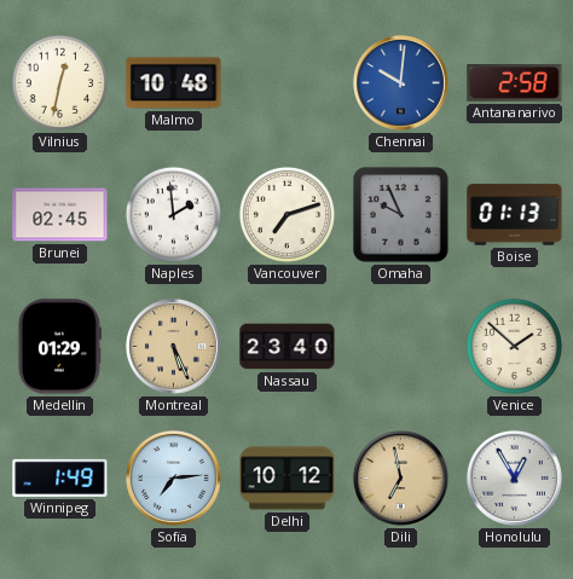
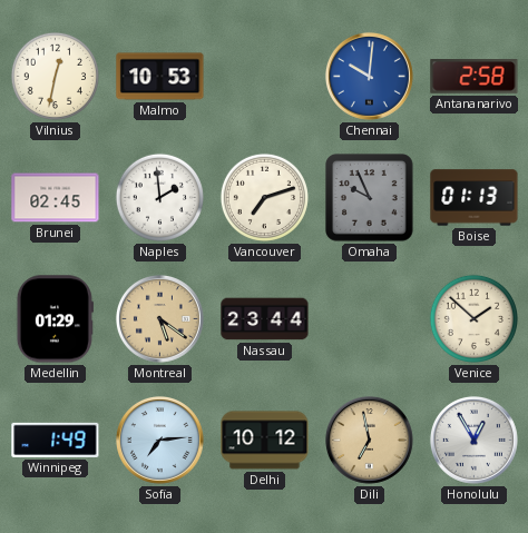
Malmo: 10:48 -> 10:53
Montreal: 5:26 -> 5:21
Nassau: 23:40 -> 23:44
